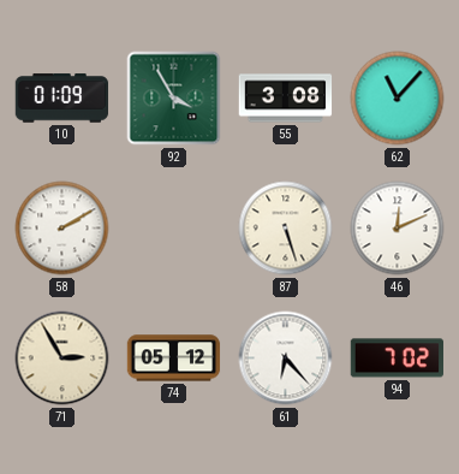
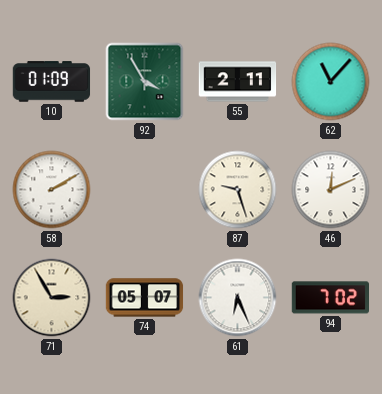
55: 3:08 -> 2:11
87: 5:27 -> 9:27
74: 05:12 -> 05:07
61: 6:23 -> 6:26
